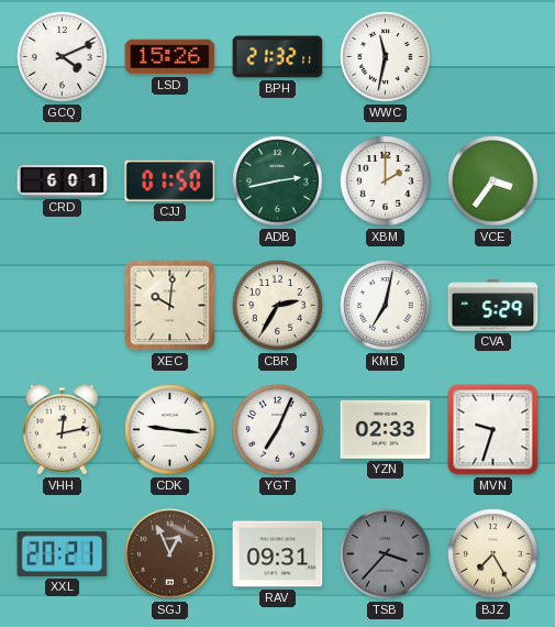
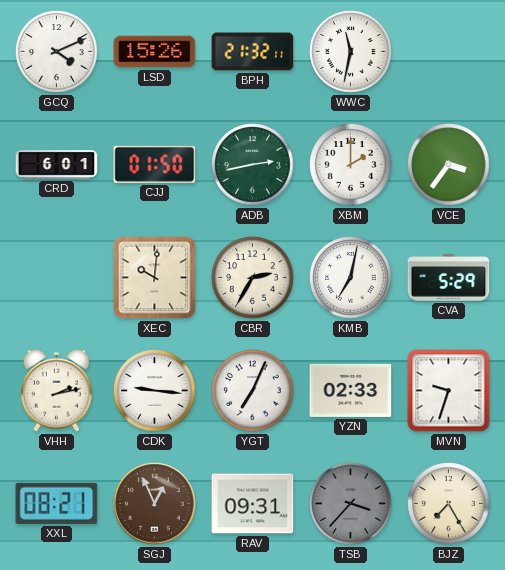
VHH: 12:13 -> 2:13
XXL: 20:21 -> 08:21
